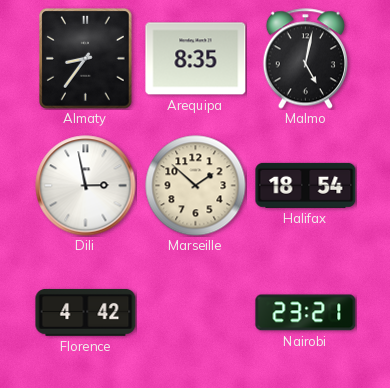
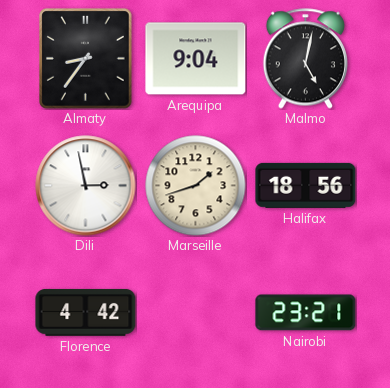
Arequipa: 8:35 -> 9:04
Marseille: 1:52 -> 1:42
Halifax: 18:54 -> 18:56
